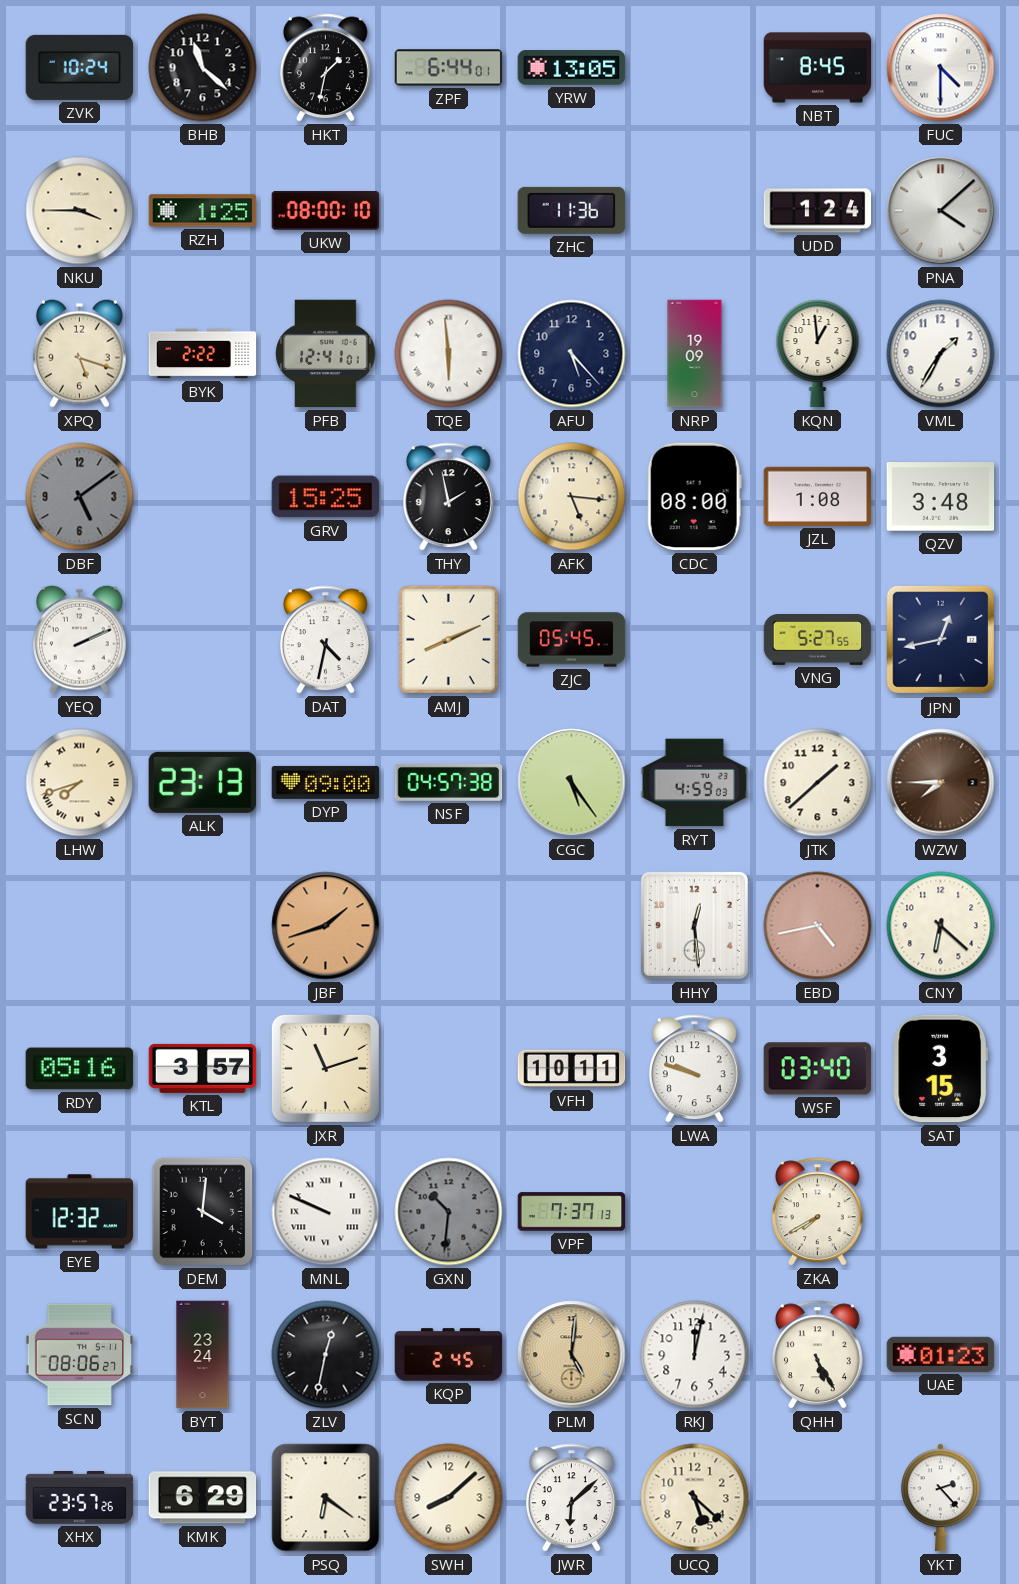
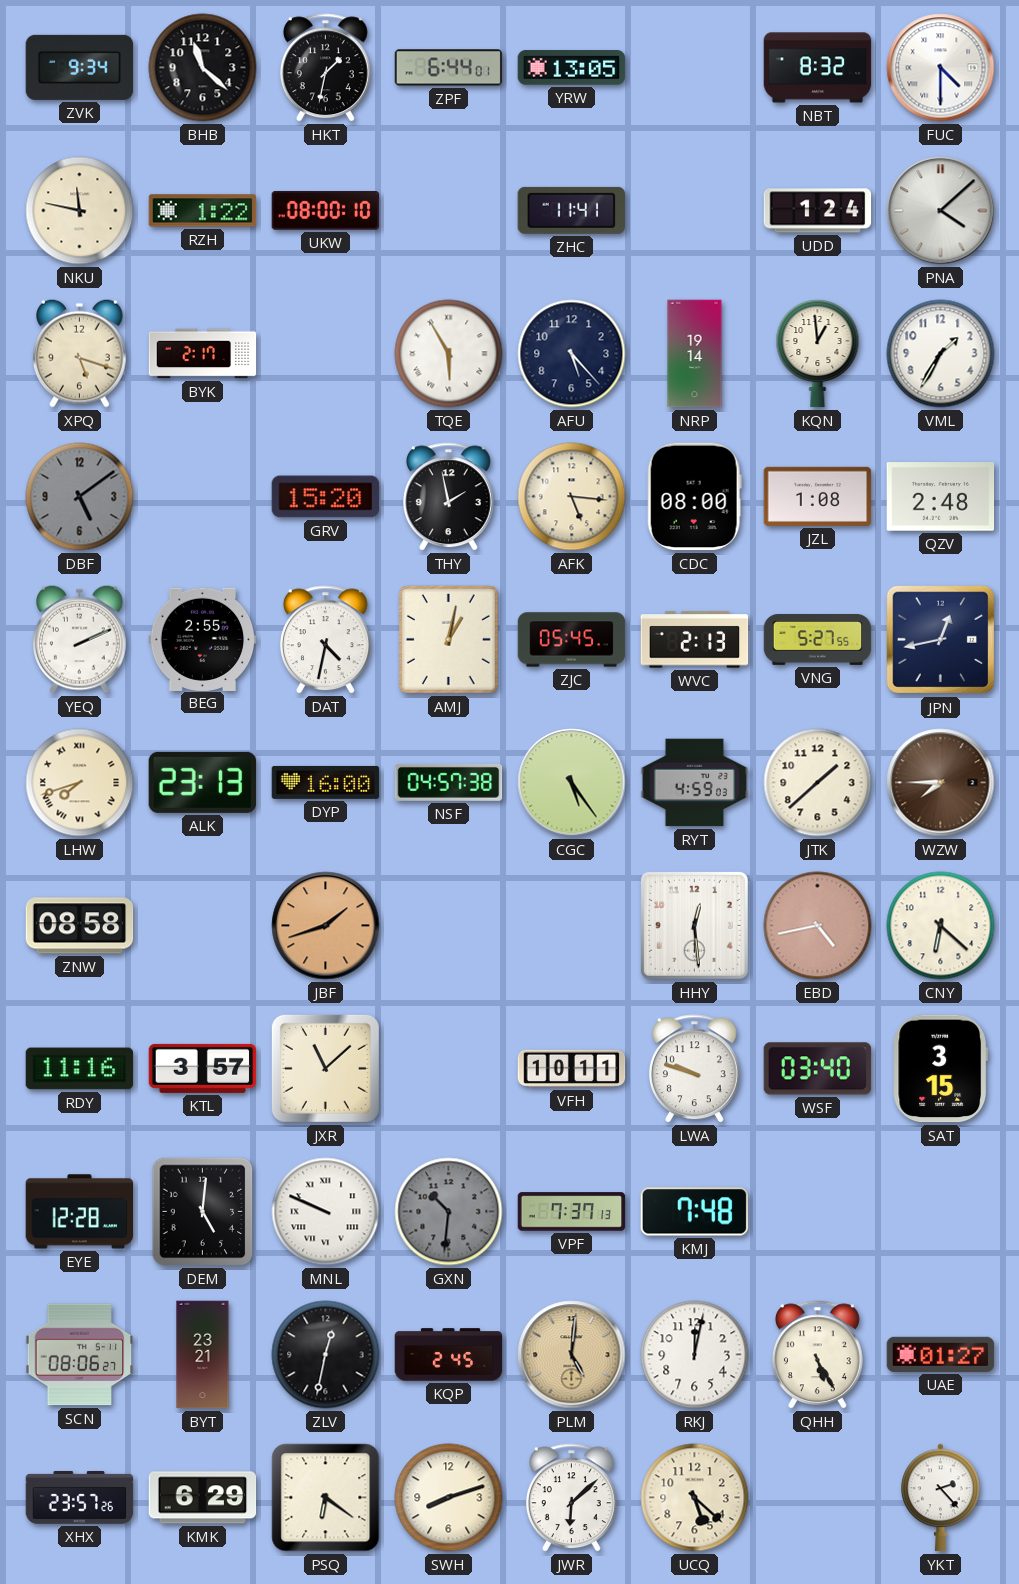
ZVK: 10:24 -> 9:34
NBT: 8:45 -> 8:32
NKU: 3:45 -> 11:47
RZH: 1:25 -> 1:22
ZHC: 11:36 -> 11:41
BYK: 2:22 -> 2:17
PFB: 12:41 -> none
TQE: 5:59 -> 5:55
NRP: 19:09 -> 19:14
GRV: 15:25 -> 15:20
QZV: 3:48 -> 2:48
BEG: none -> 2:55
AMJ: 8:11 -> 1:02
WVC: none -> 2:13
DYP: 09:00 -> 16:00
ZNW: none -> 08:58
RDY: 05:16 -> 11:16
JXR: 11:12 -> 11:08
EYE: 12:32 -> 12:28
DEM: 4:01 -> 5:01
KMJ: none -> 7:48
ZKA: 7:40 -> none
BYT: 23:24 -> 23:21
UAE: 01:23 -> 01:27
SWH: 8:08 -> 8:12
